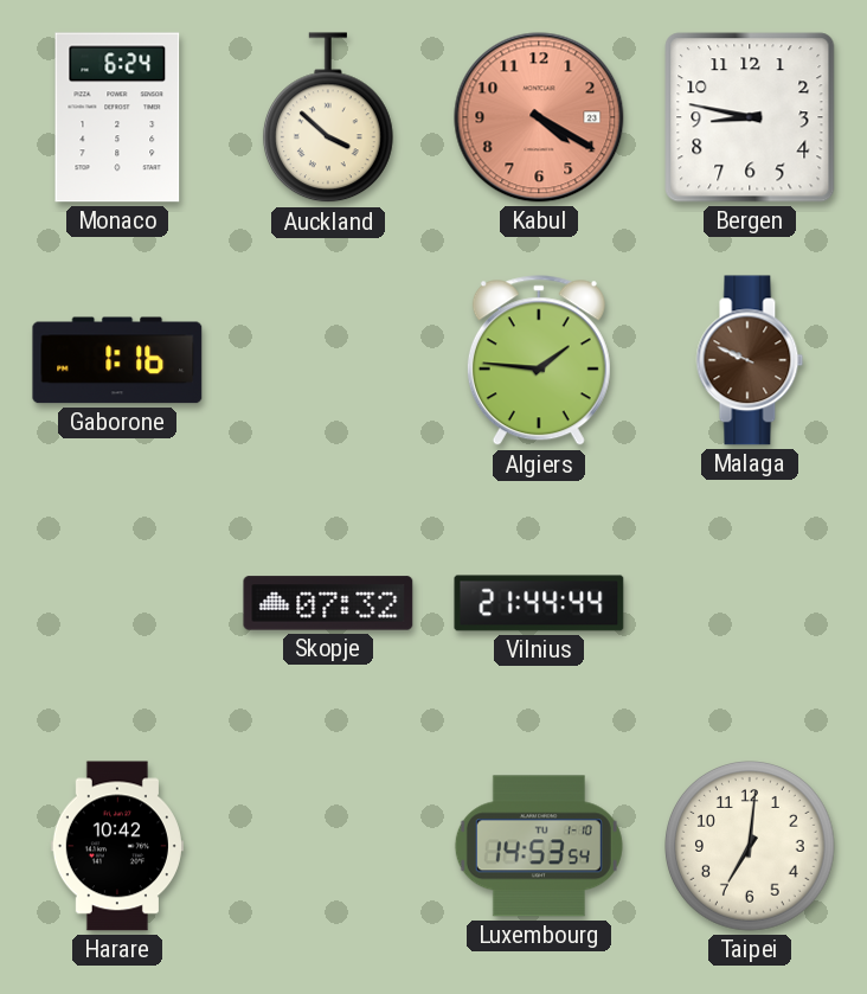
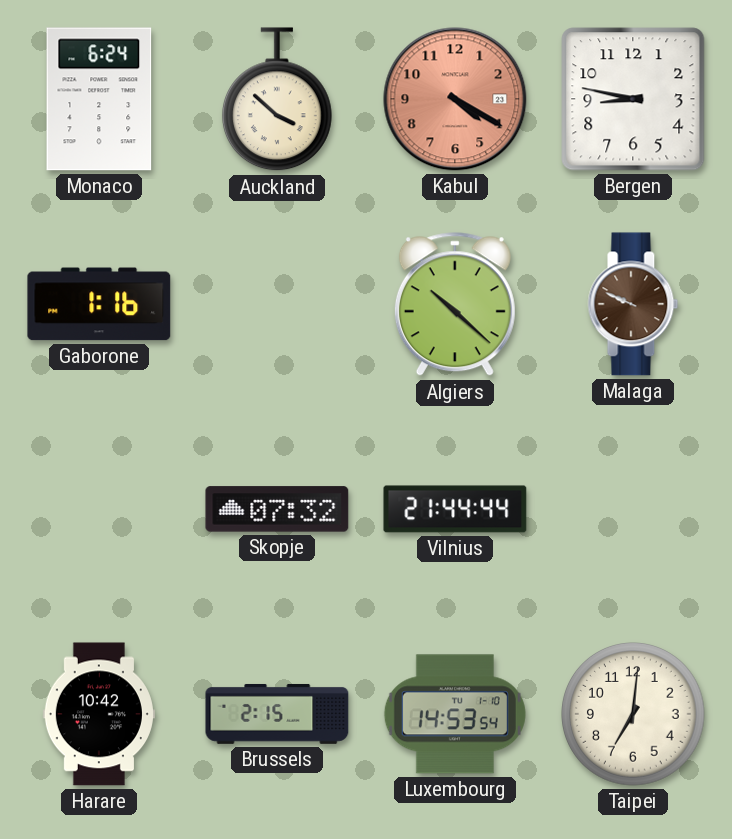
Algiers: 1:46 -> 10:22
Brussels: none -> 2:15
